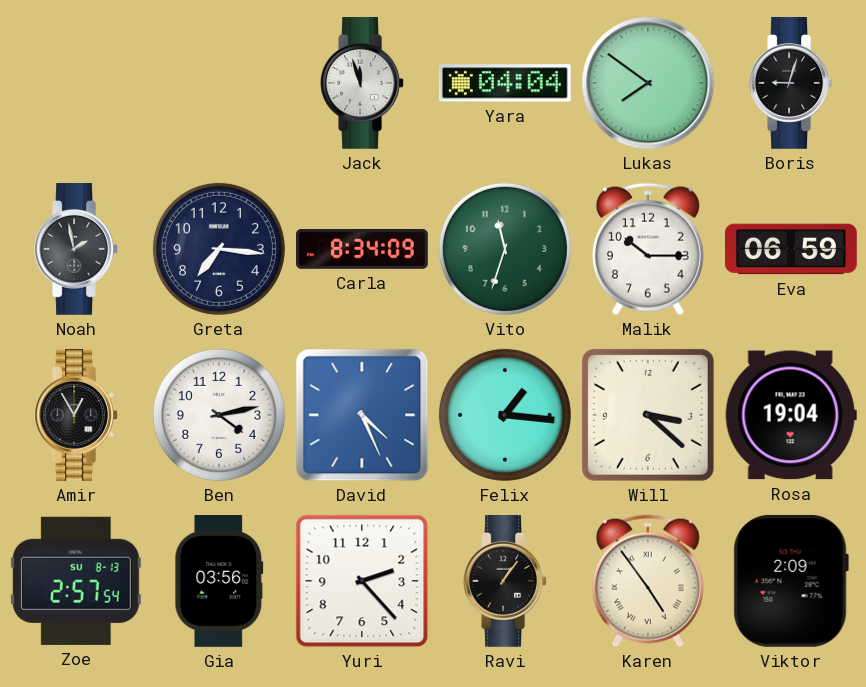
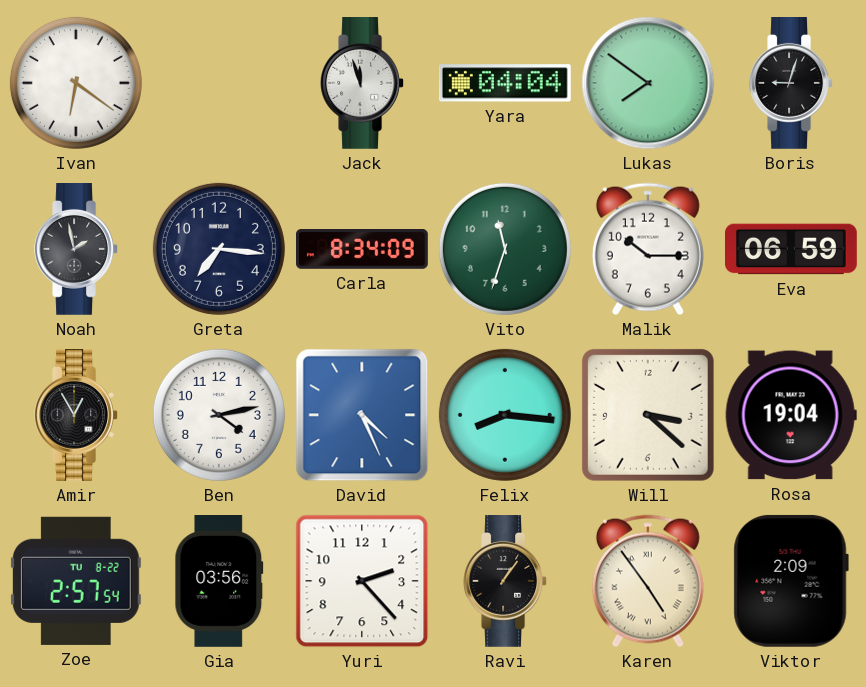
Ivan: none -> 6:21
Felix: 1:16 -> 8:16
Zoe date: SU 8-13 -> TU 8-22
